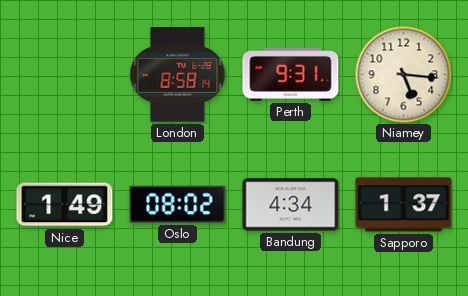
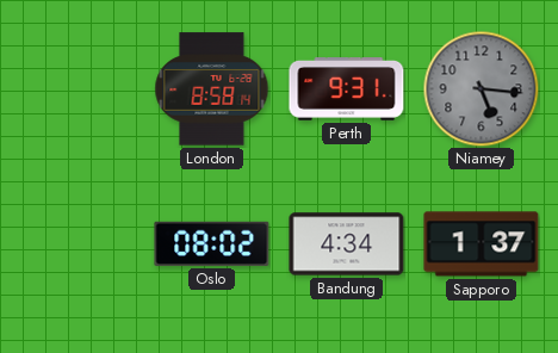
Niamey dial: cream -> grey
Nice: 1:49 -> none
